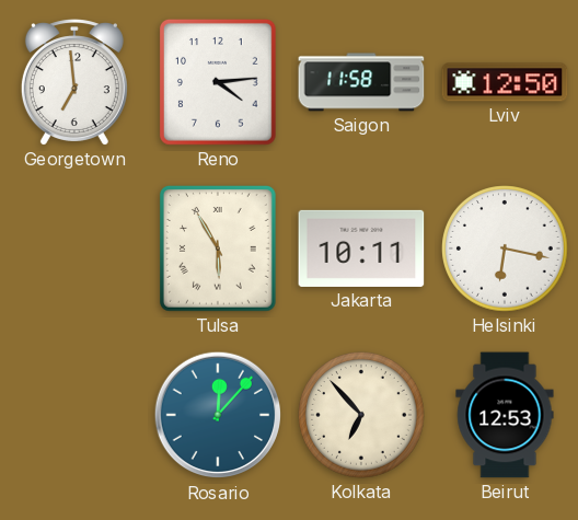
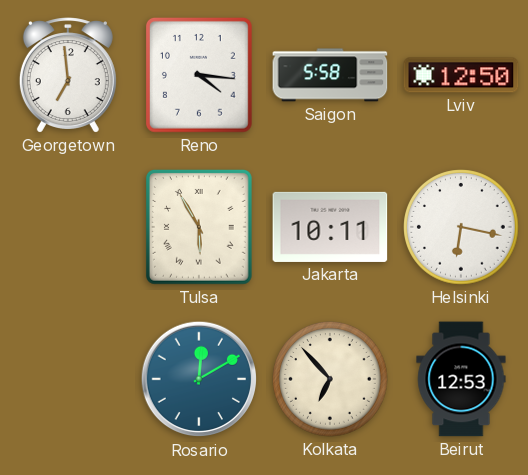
Reno: 4:14 -> 4:16
Saigon: 11:58 -> 5:58
Rosario: 12:07 -> 12:10
